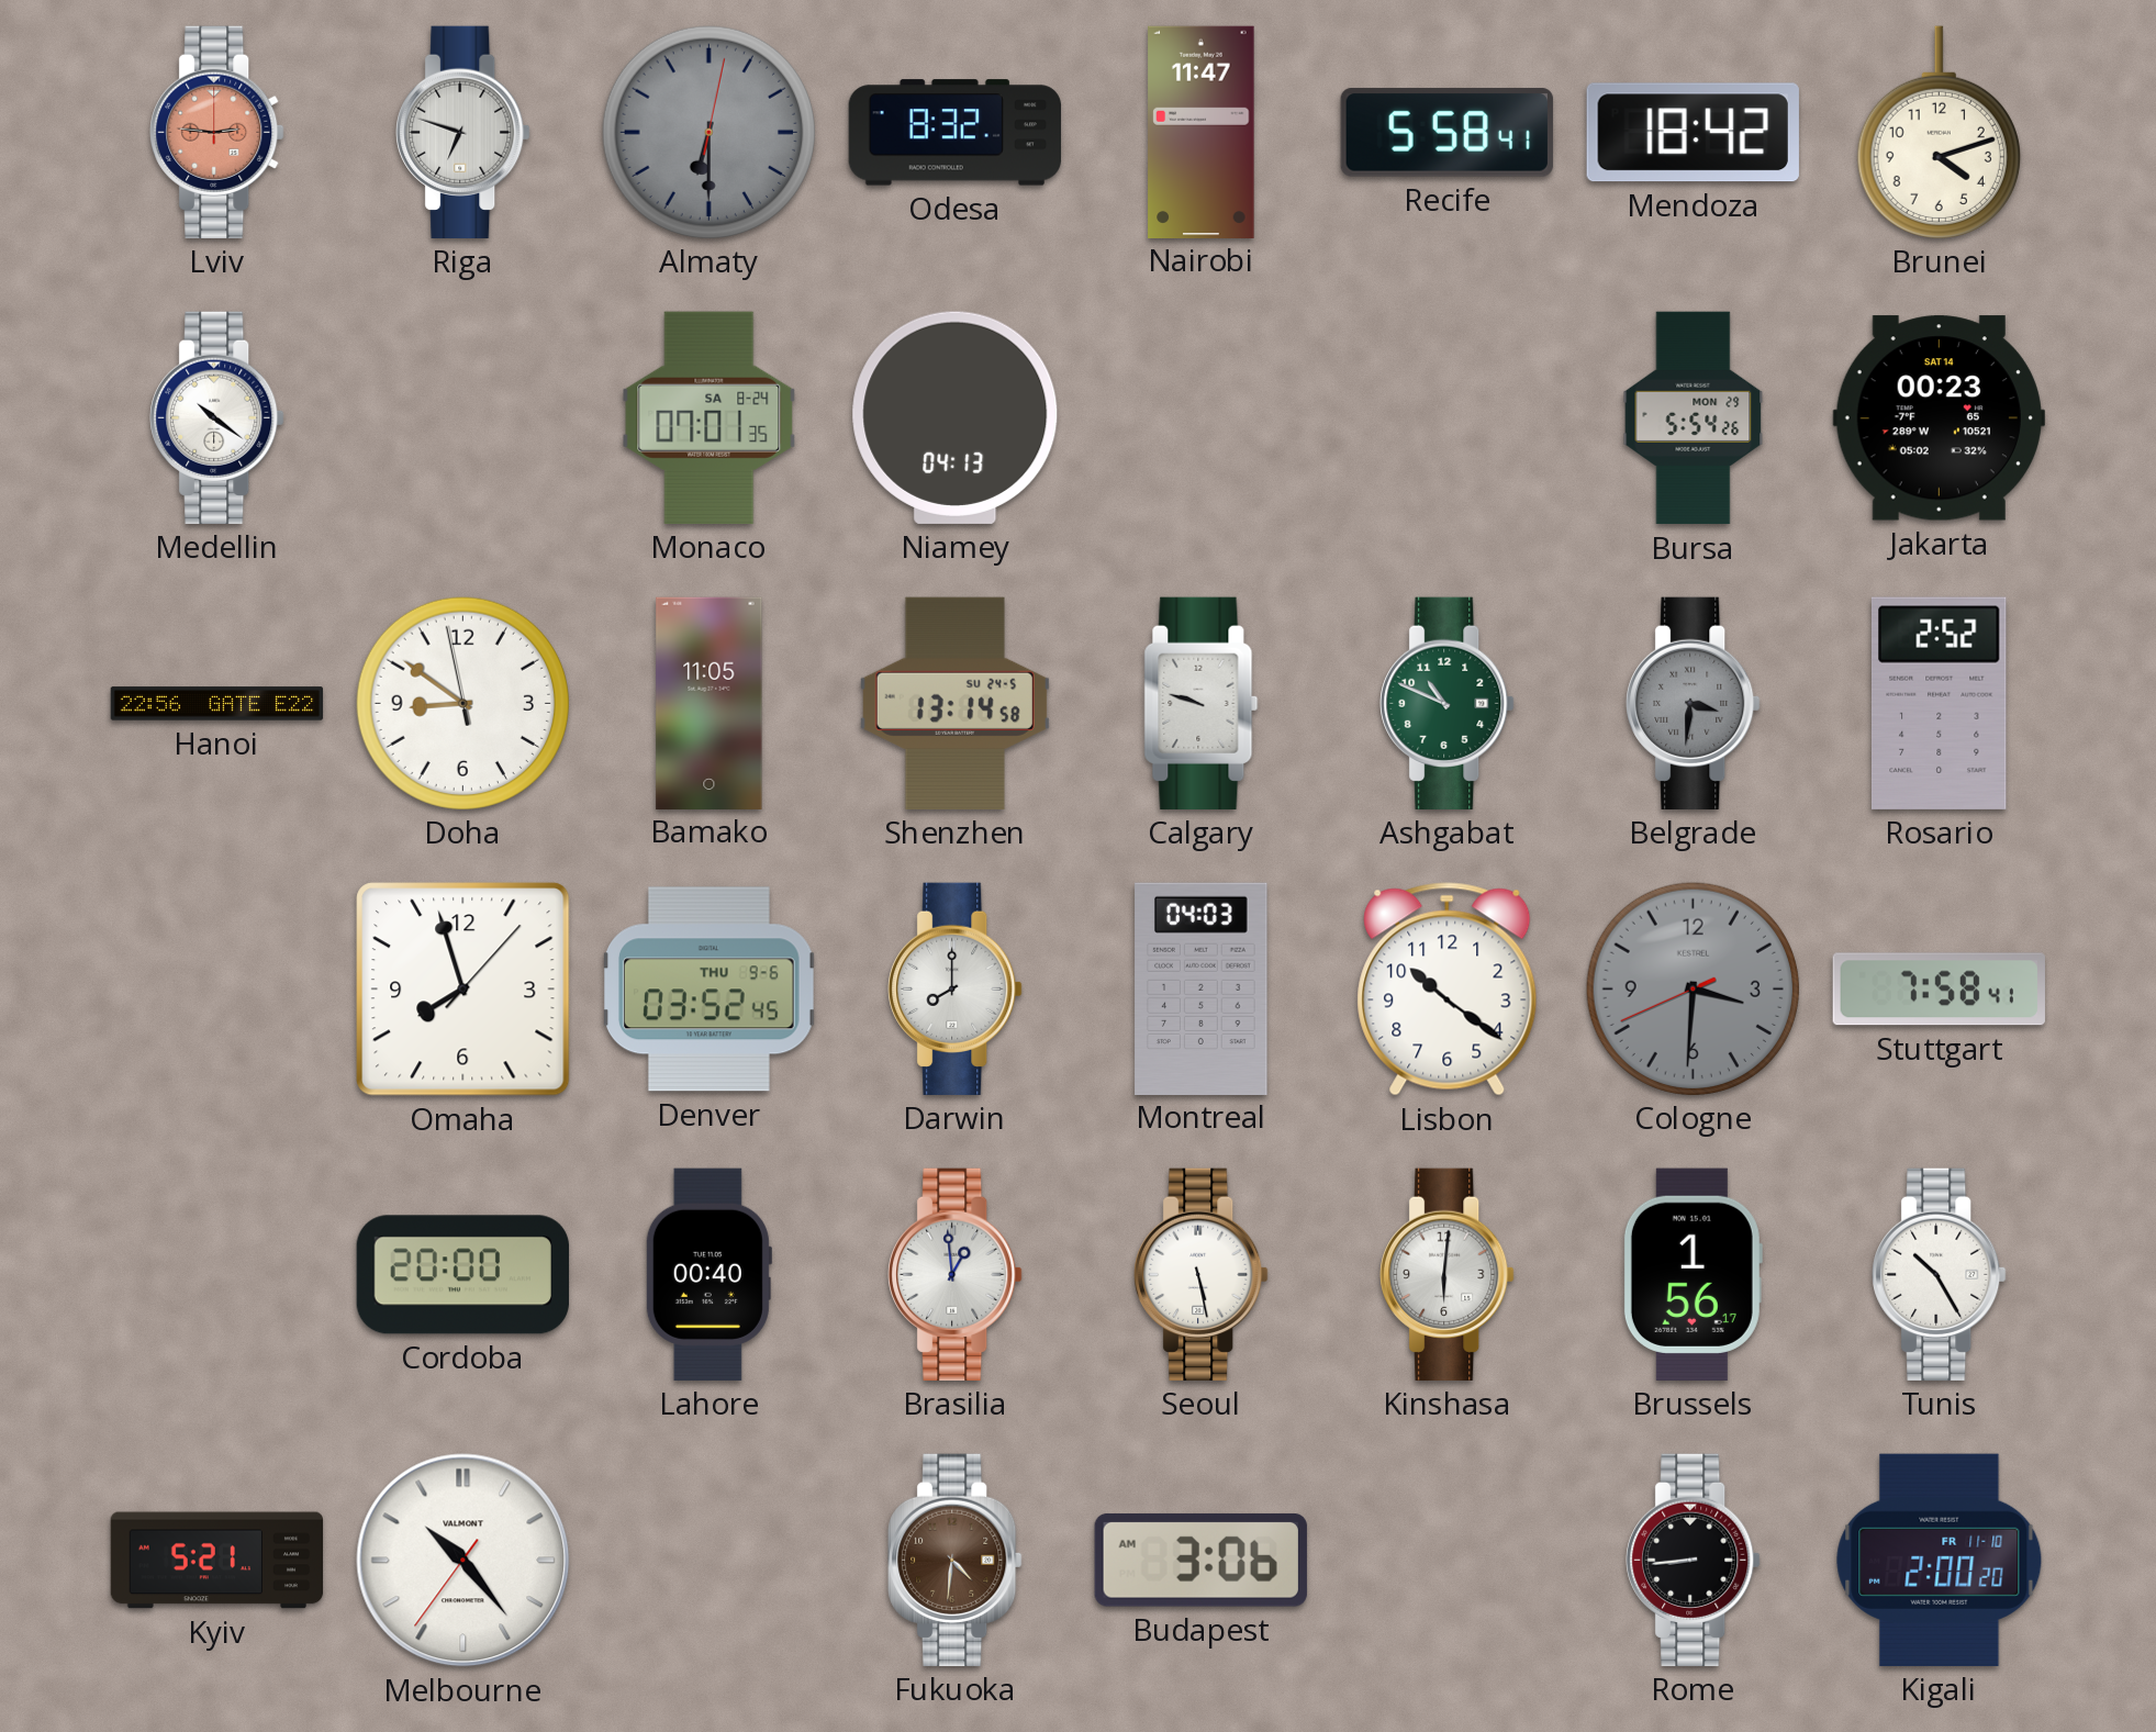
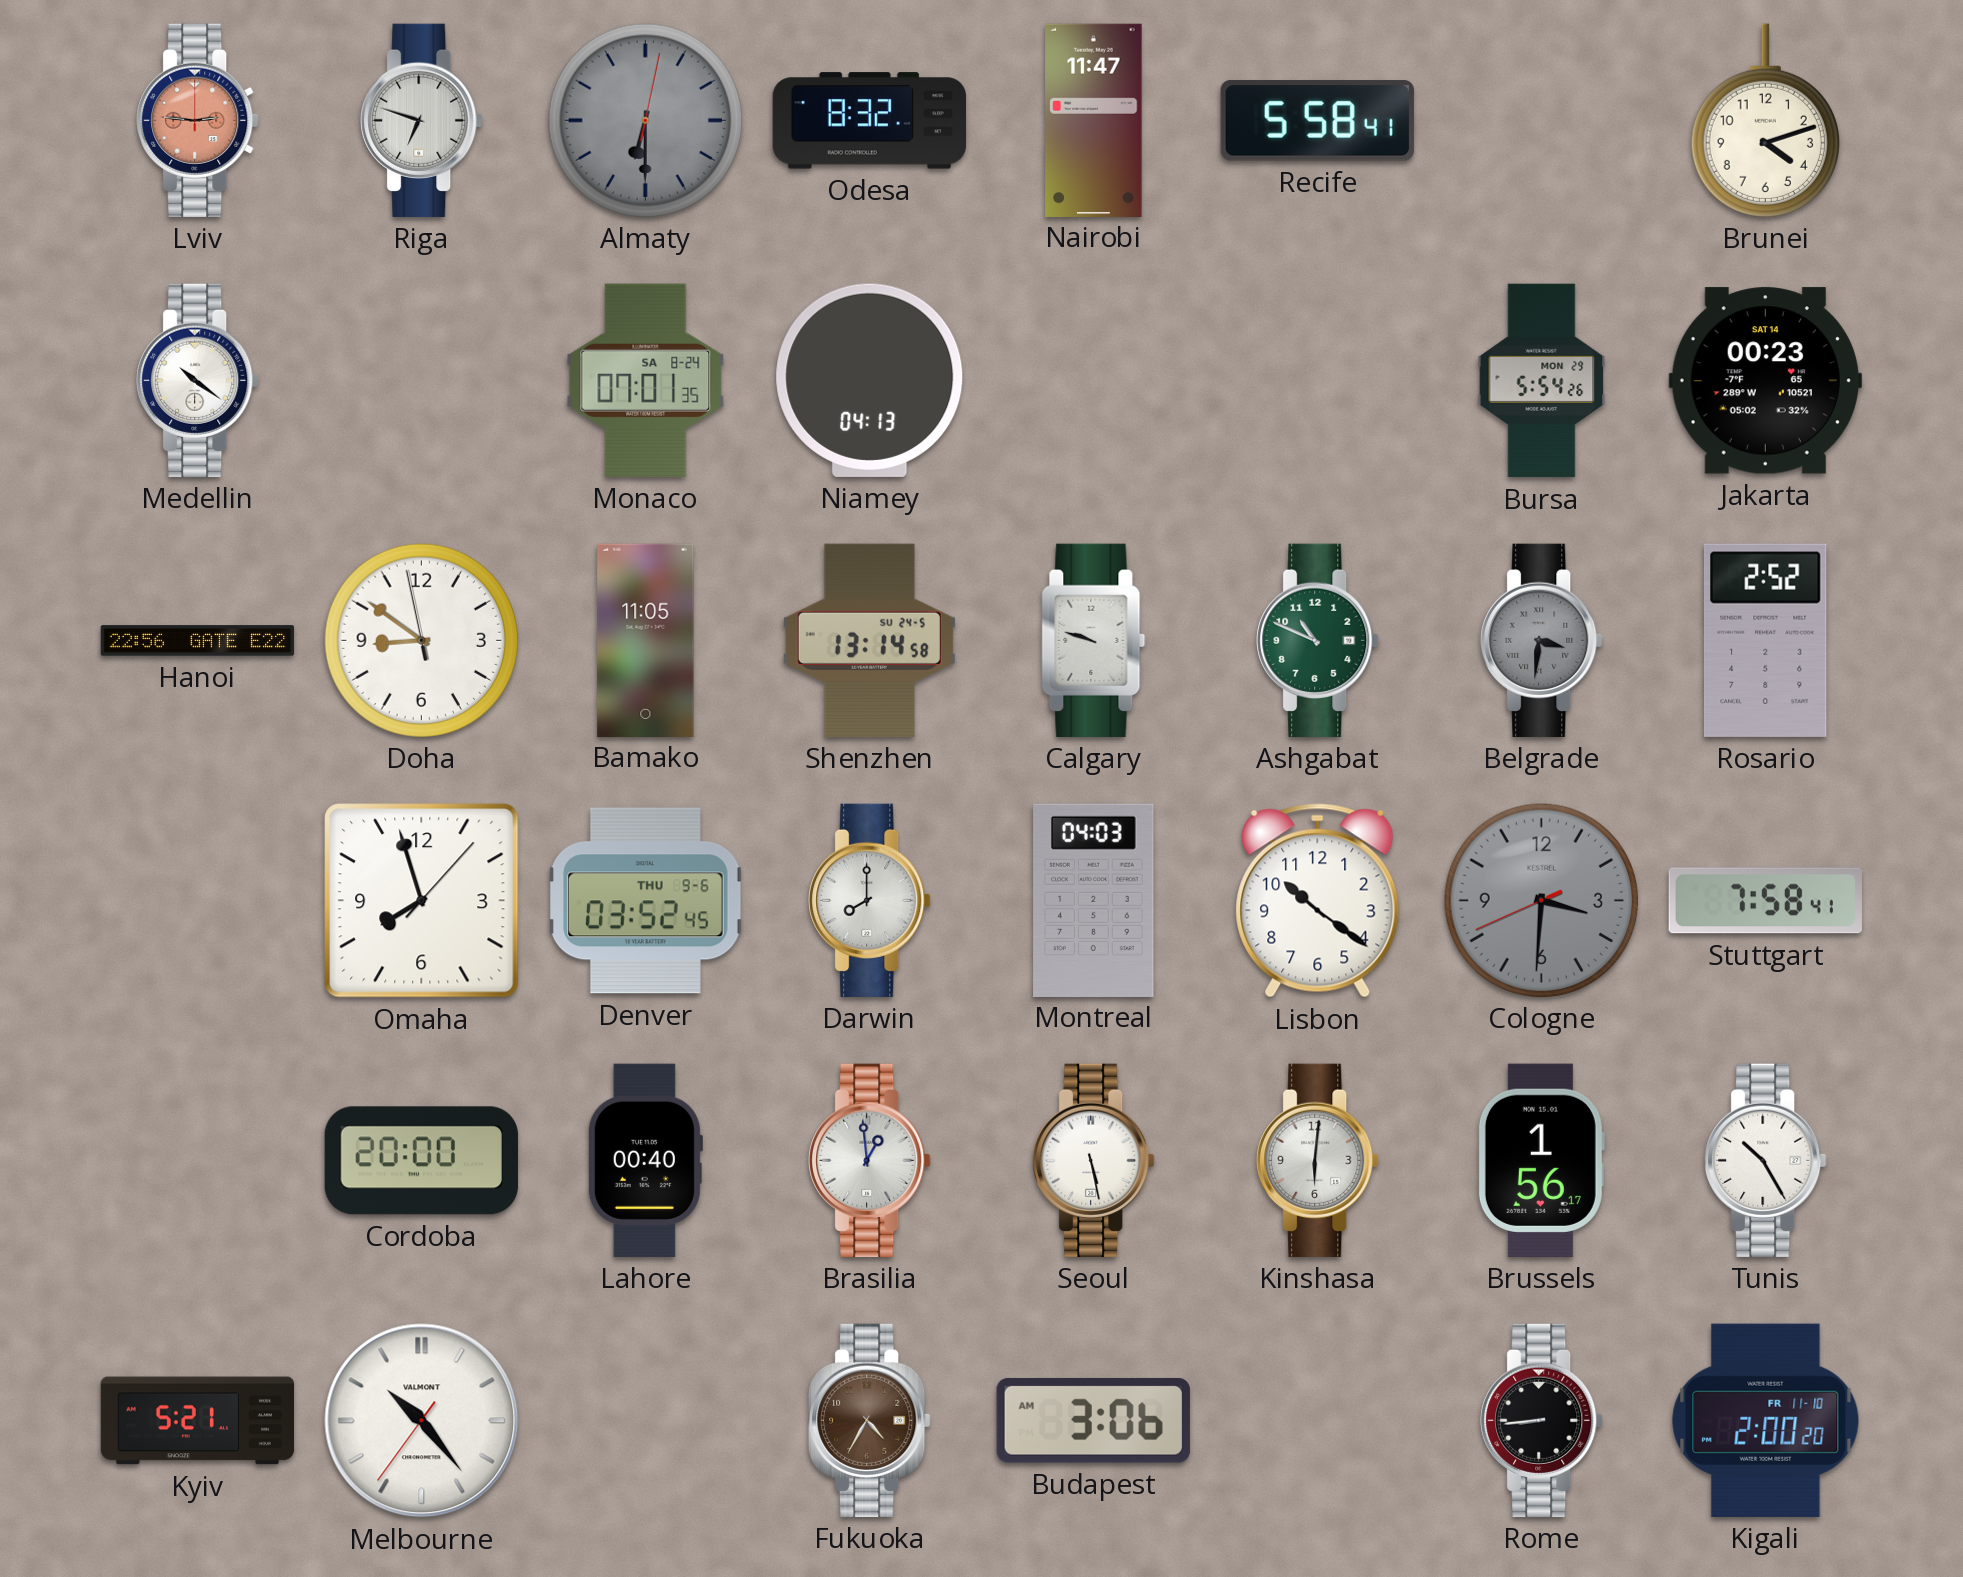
Mendoza: 18:42 -> none
Fukuoka: 4:31 -> 4:35
